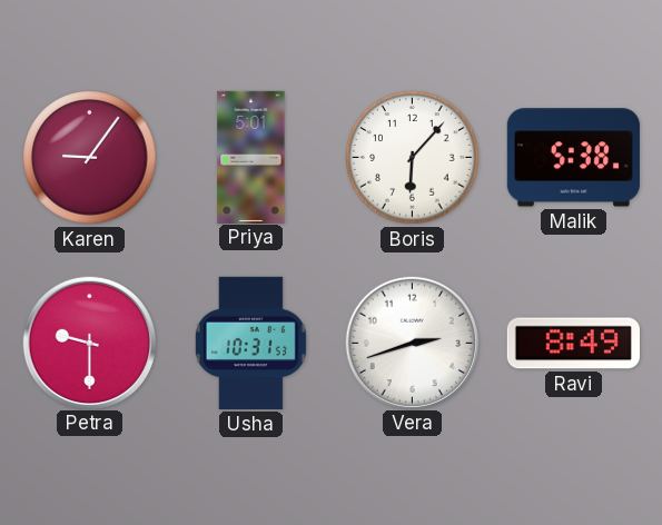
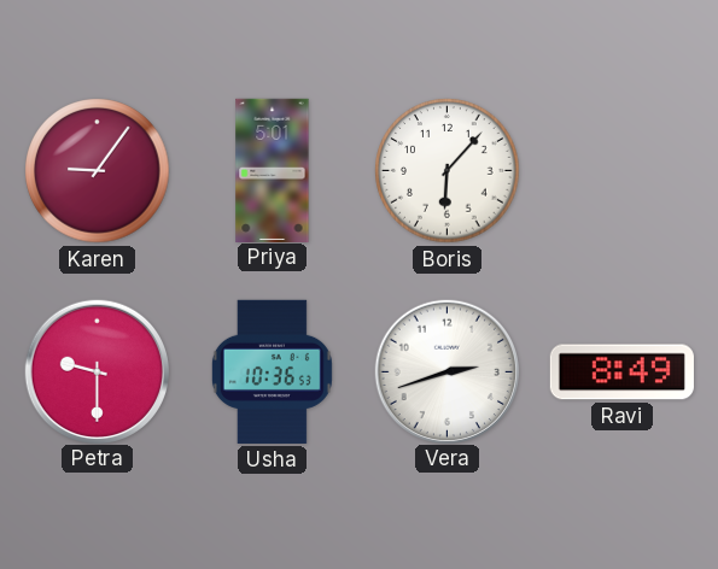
Malik: 5:38 -> none
Usha: 10:31 -> 10:36
